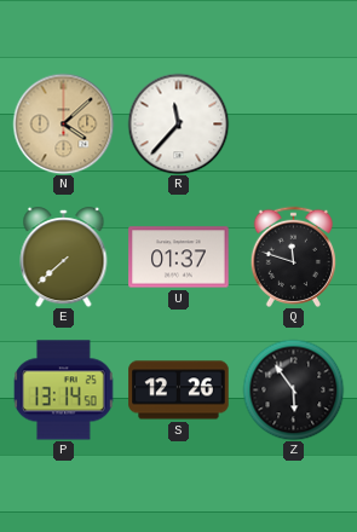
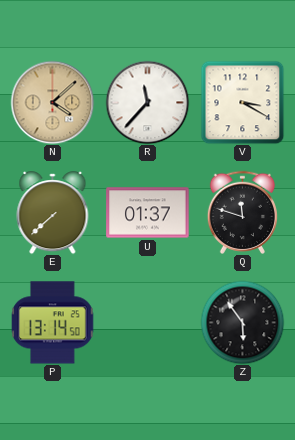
V: none -> 3:20
S: 12:26 -> none
